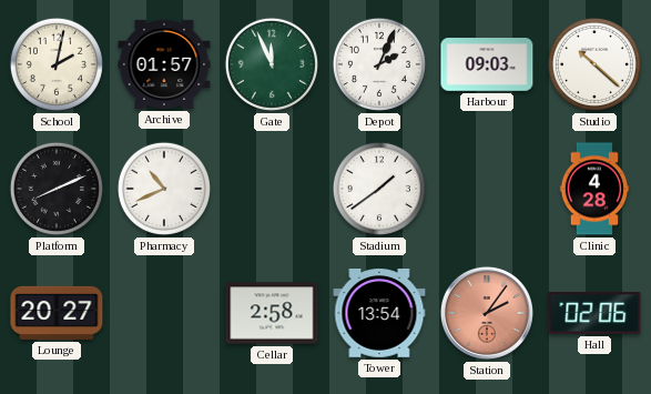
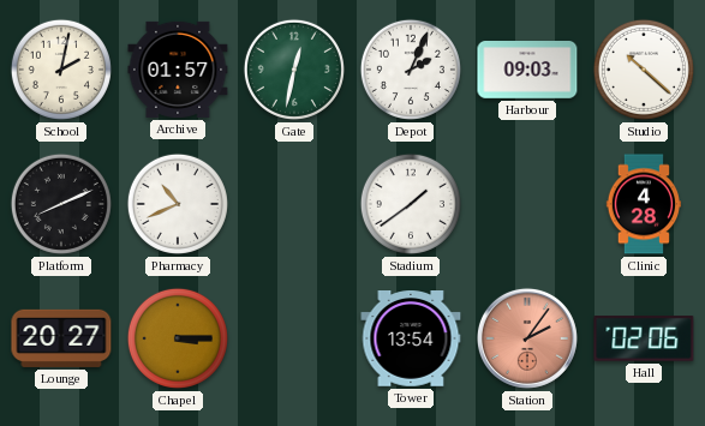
Gate: 11:56 -> 12:32
Chapel: none -> 3:15
Cellar: 2:58 -> none
